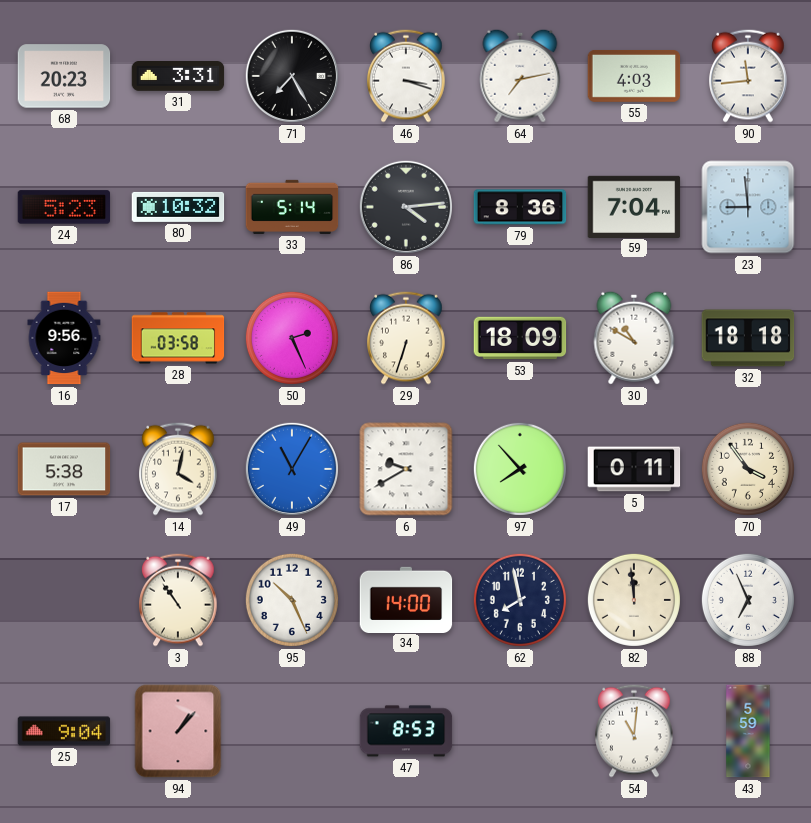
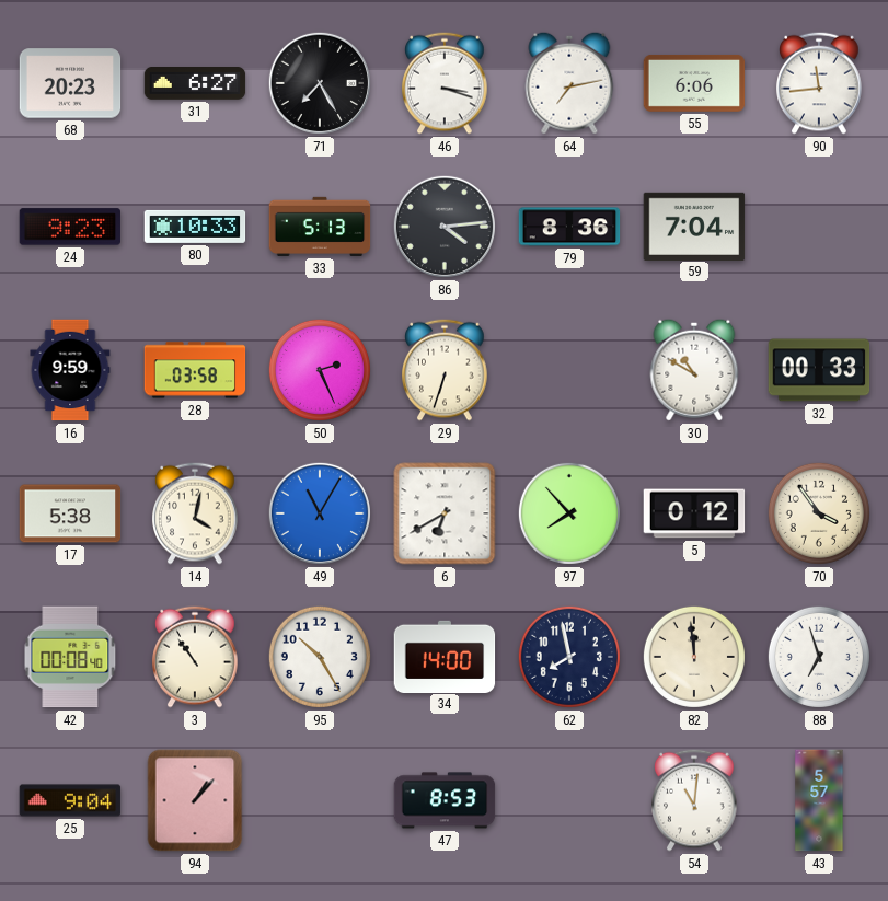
31: 3:31 -> 6:27
55: 4:03 -> 6:06
24: 5:23 -> 9:23
80: 10:32 -> 10:33
33: 5:14 -> 5:13
23: 8:59 -> none
16: 9:56 -> 9:59
53: 18:09 -> none
32: 18:18 -> 00:33
6: 9:40 -> 6:40
5: 0:11 -> 0:12
42: none -> 00:08
95: 10:26 -> 10:25
88: 6:56 -> 6:57
43: 5:59 -> 5:57
